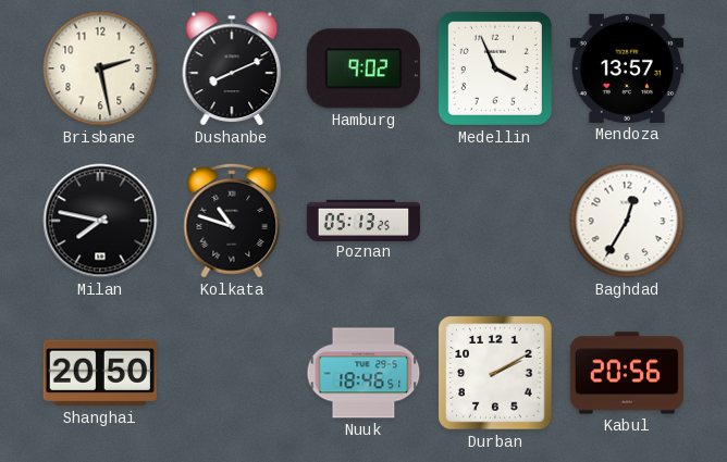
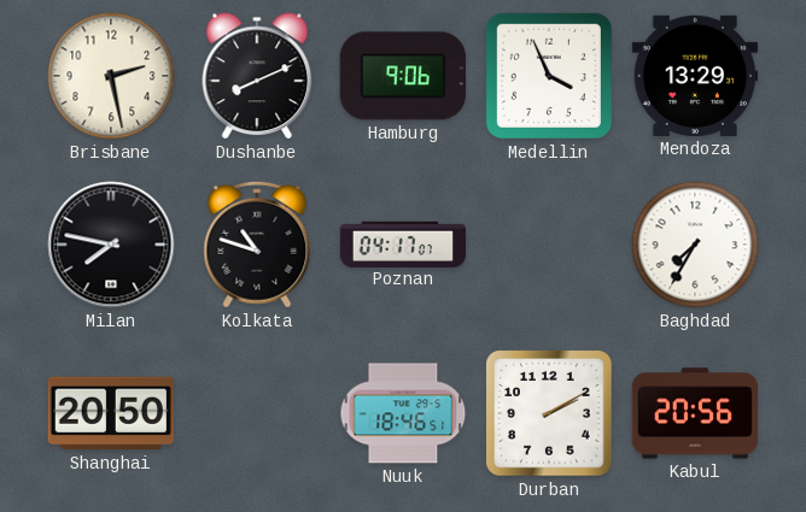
Hamburg: 9:02 -> 9:06
Mendoza: 13:57 -> 13:29
Poznan: 05:13 -> 04:17
Baghdad: 12:35 -> 7:35
